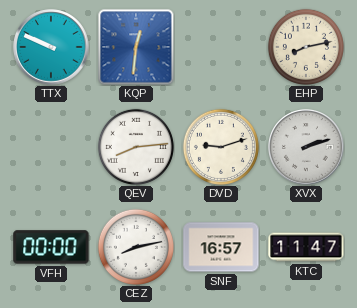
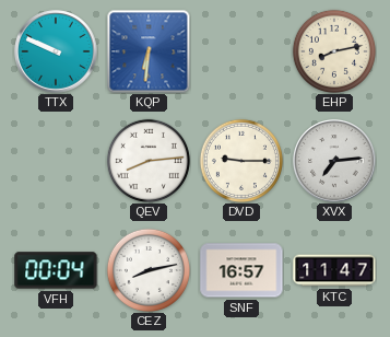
KQP: 12:31 -> 6:31
DVD: 9:12 -> 9:15
XVX: 2:12 -> 7:14
VFH: 00:00 -> 00:04
